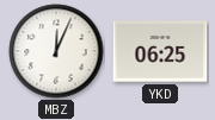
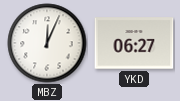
YKD: 06:25 -> 06:27
